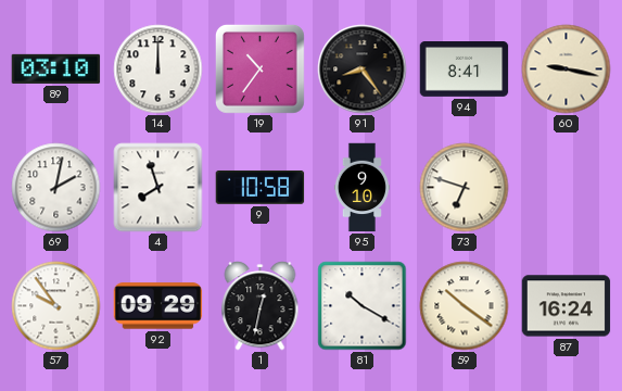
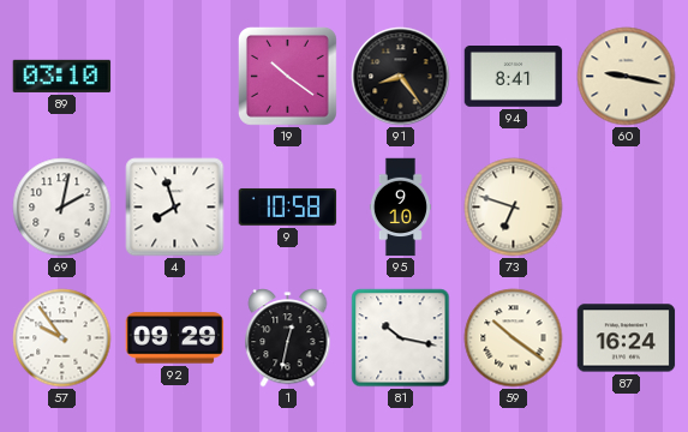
14: 12:00 -> none
19: 10:36 -> 10:21
81: 10:20 -> 10:17
